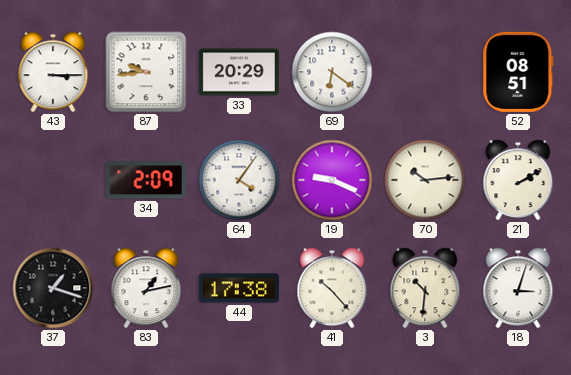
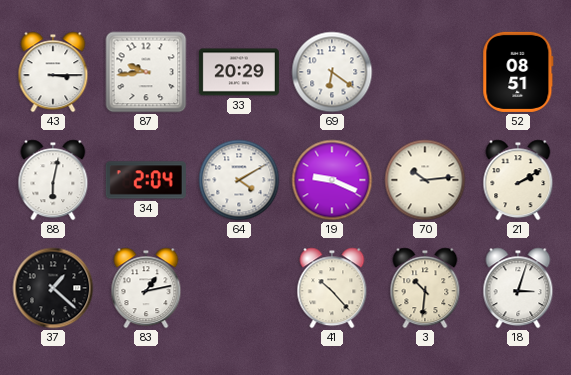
88: none -> 6:02
34: 2:09 -> 2:04
64: 4:06 -> 4:10
37: 1:18 -> 1:22
44: 17:38 -> none
